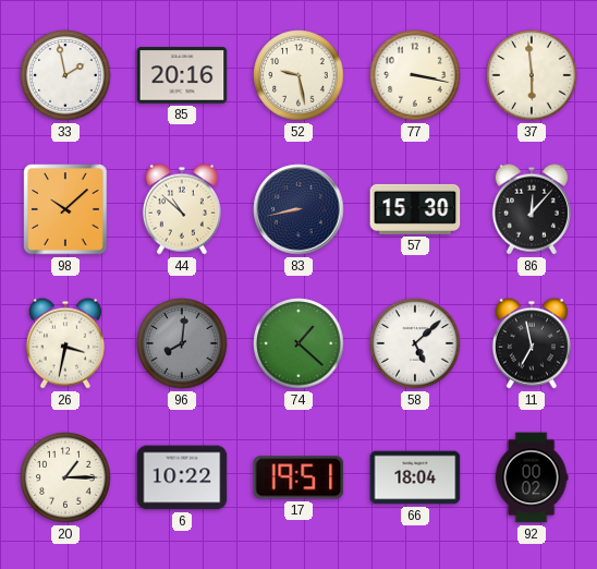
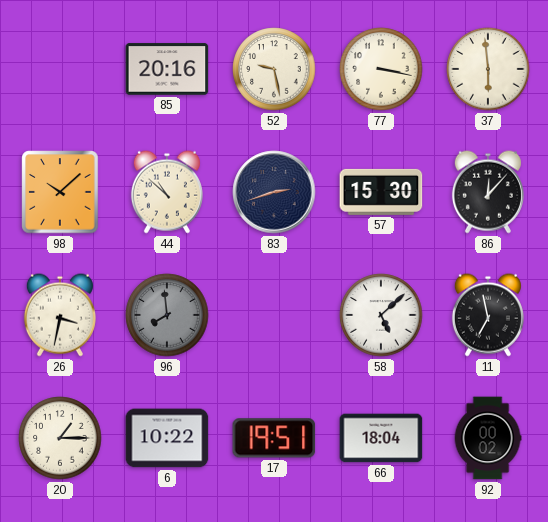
33: 1:58 -> none
83: 8:43 -> 2:42
96: 8:01 -> 7:59
74: 1:22 -> none
